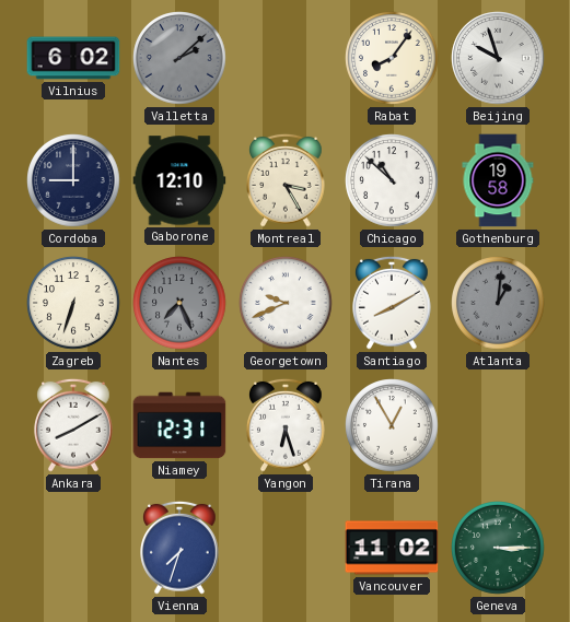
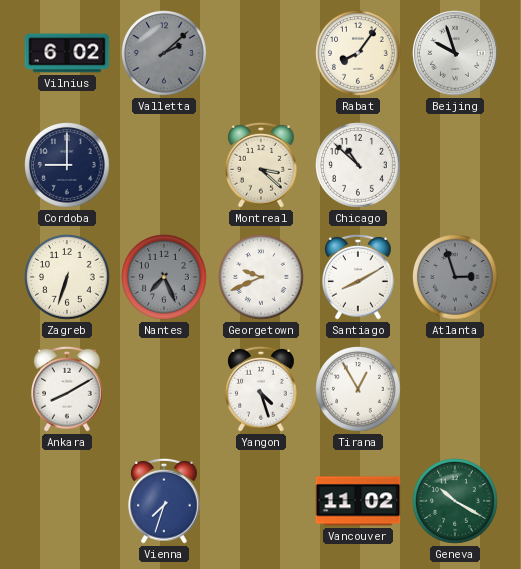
Gaborone: 12:10 -> none
Montreal: 3:25 -> 3:22
Gothenburg: 19:58 -> none
Atlanta: 1:01 -> 2:57
Niamey: 12:31 -> none
Yangon: 6:27 -> 4:27
Geneva: 3:15 -> 10:20
